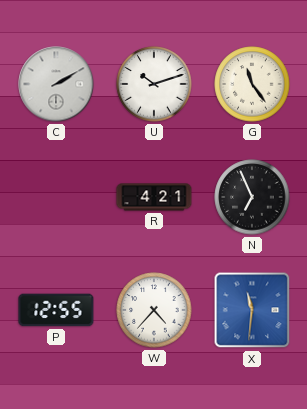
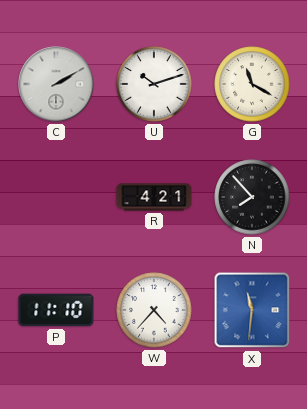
G: 11:24 -> 11:20
N: 6:56 -> 7:53
P: 12:55 -> 11:10
